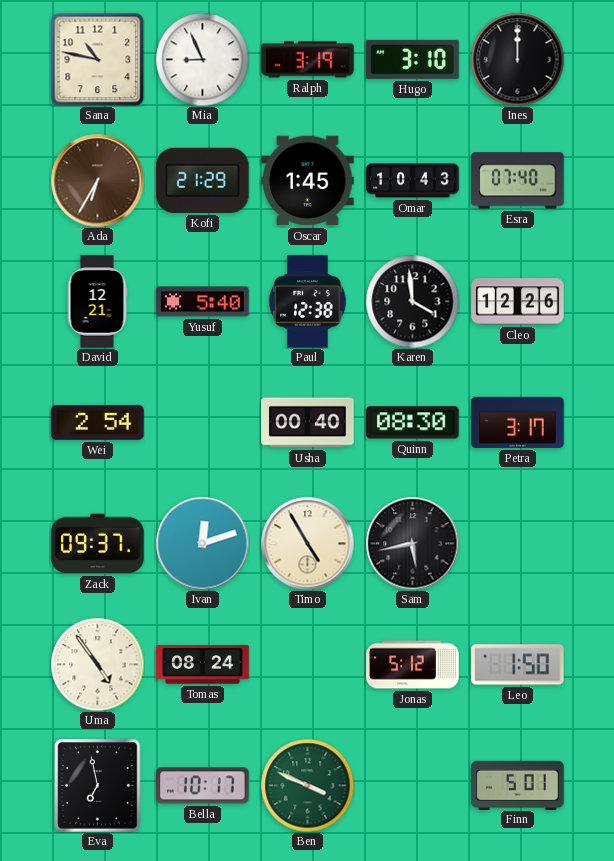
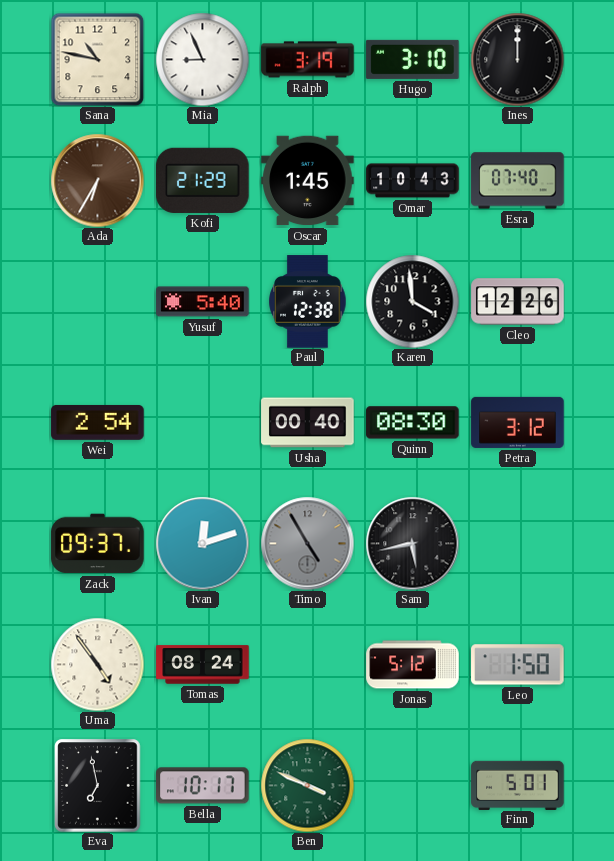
David: 12:21 -> none
Petra: 3:17 -> 3:12
Timo dial: cream -> grey
